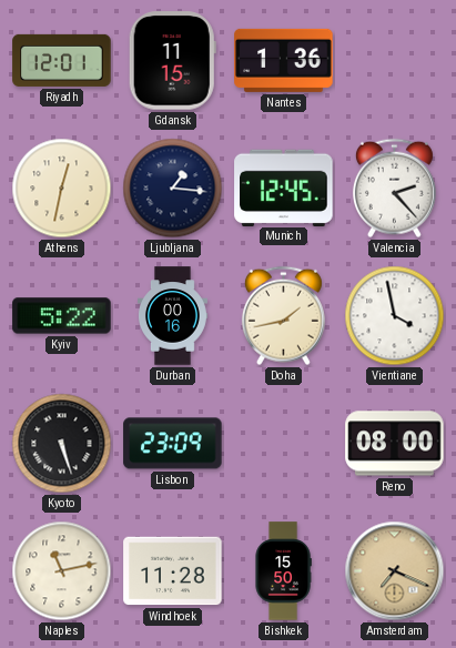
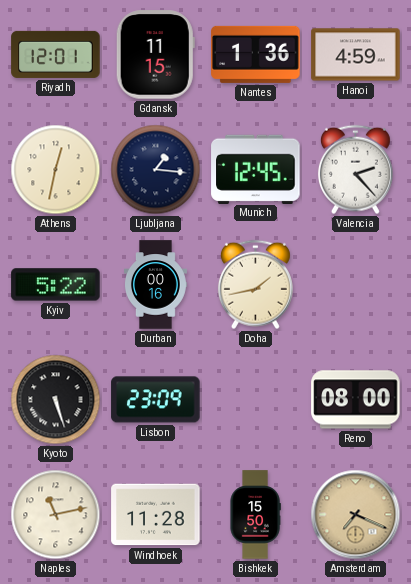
Hanoi: none -> 4:59
Vientiane: 3:58 -> none
